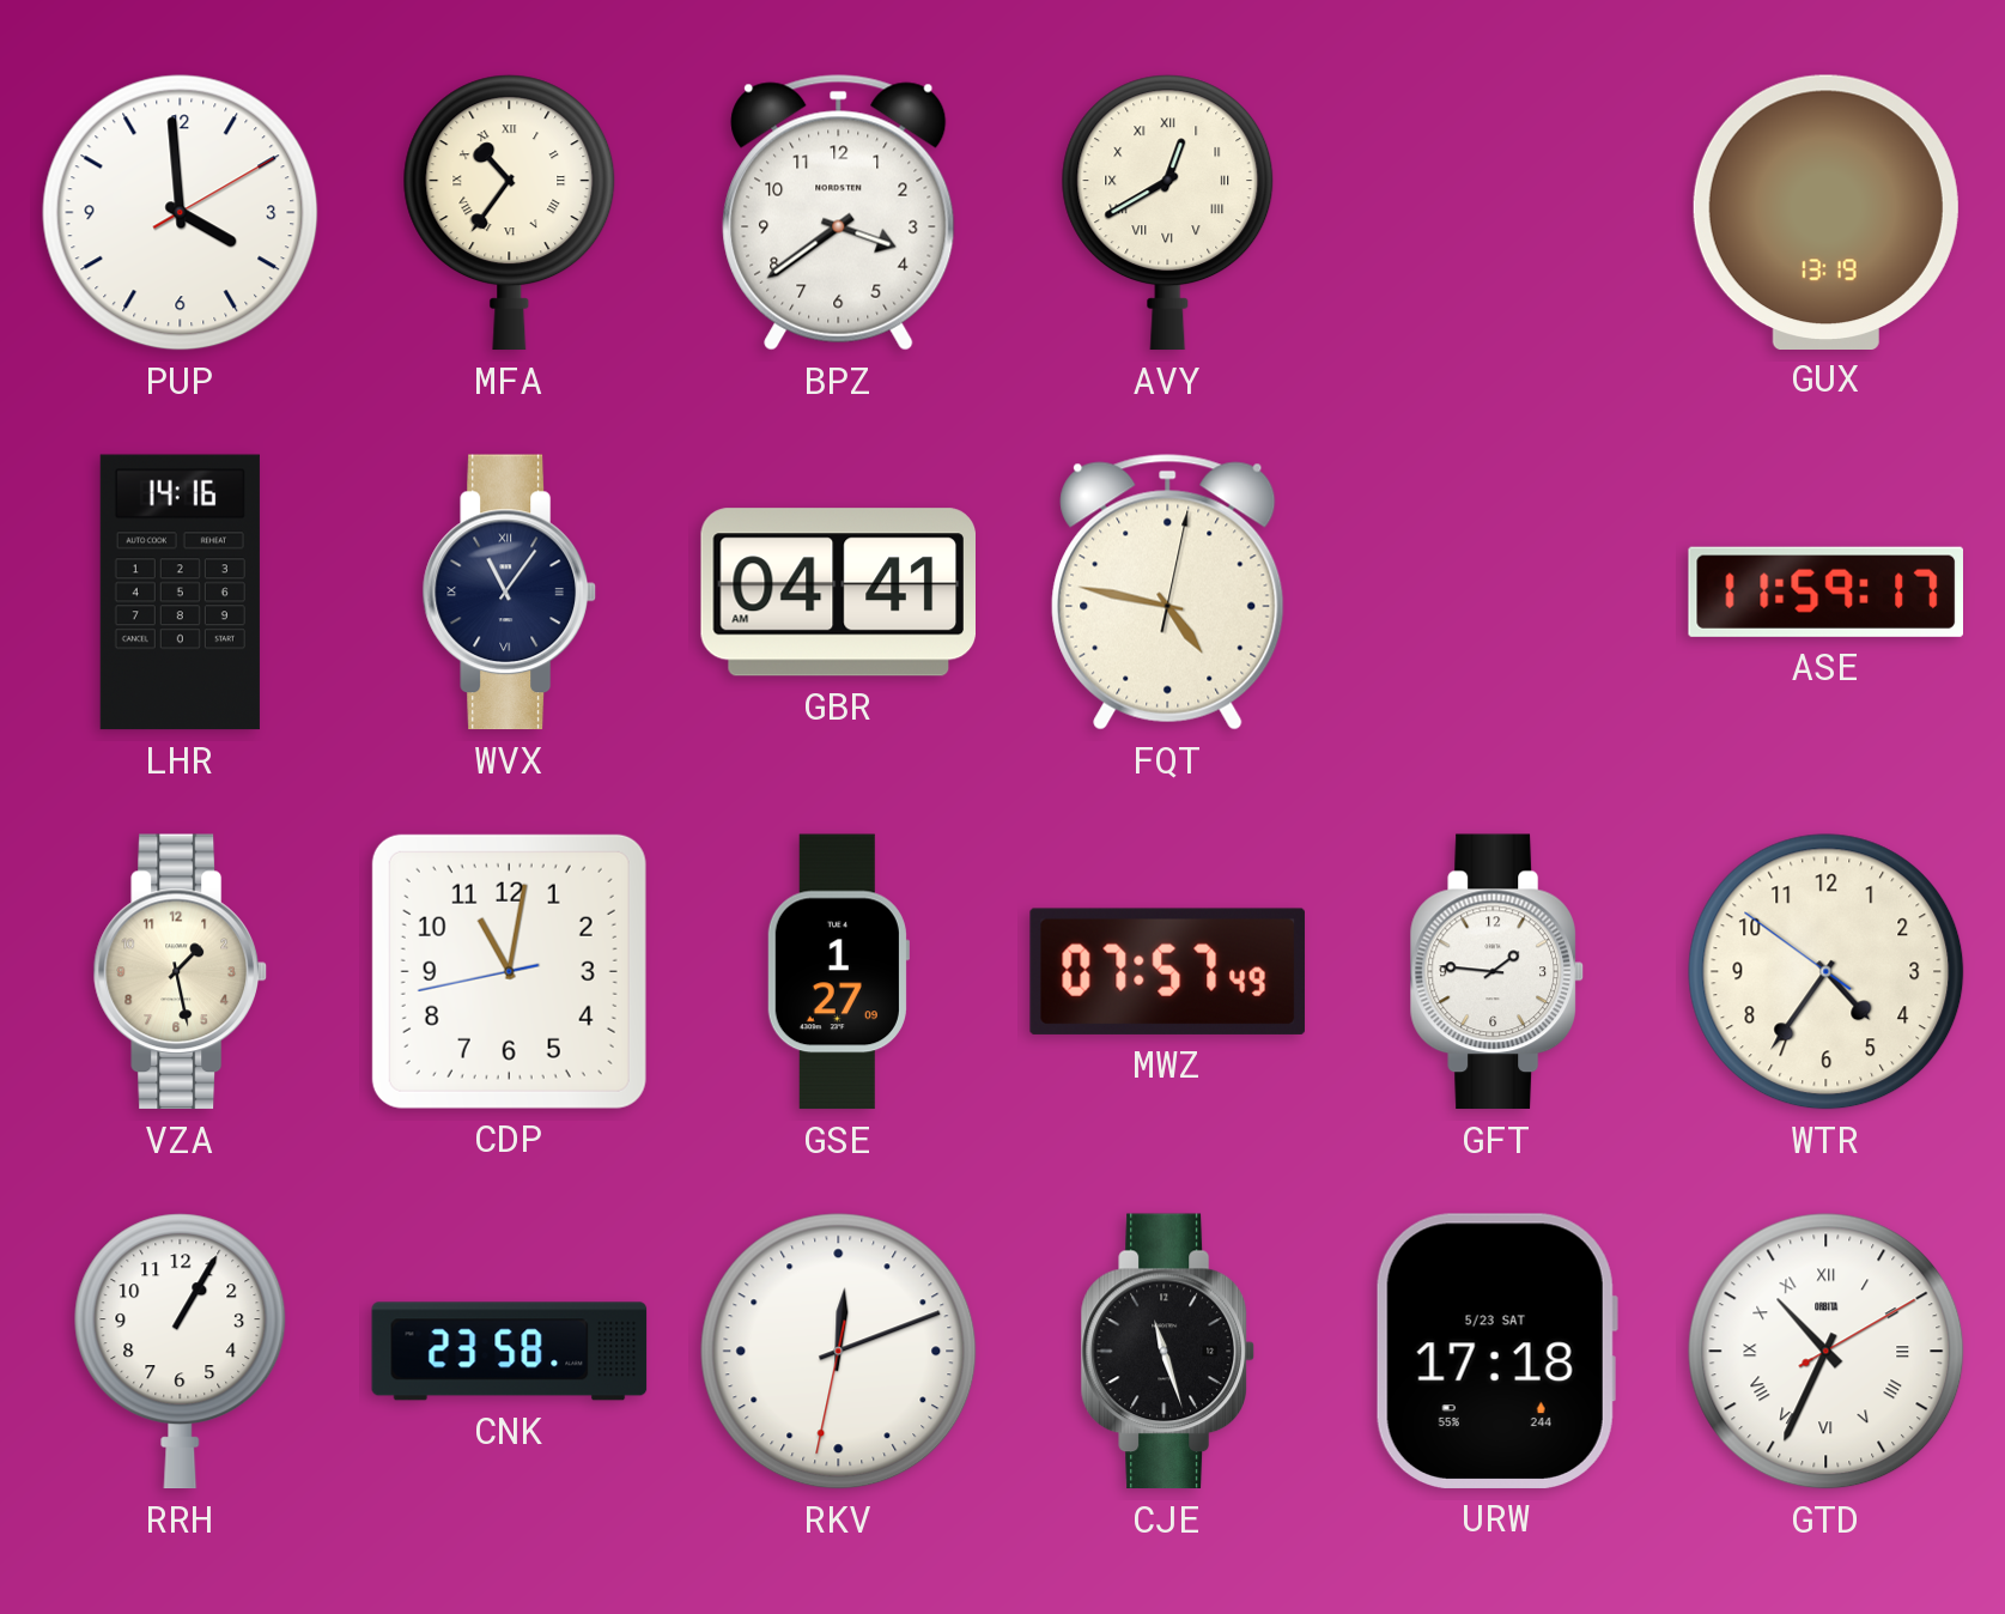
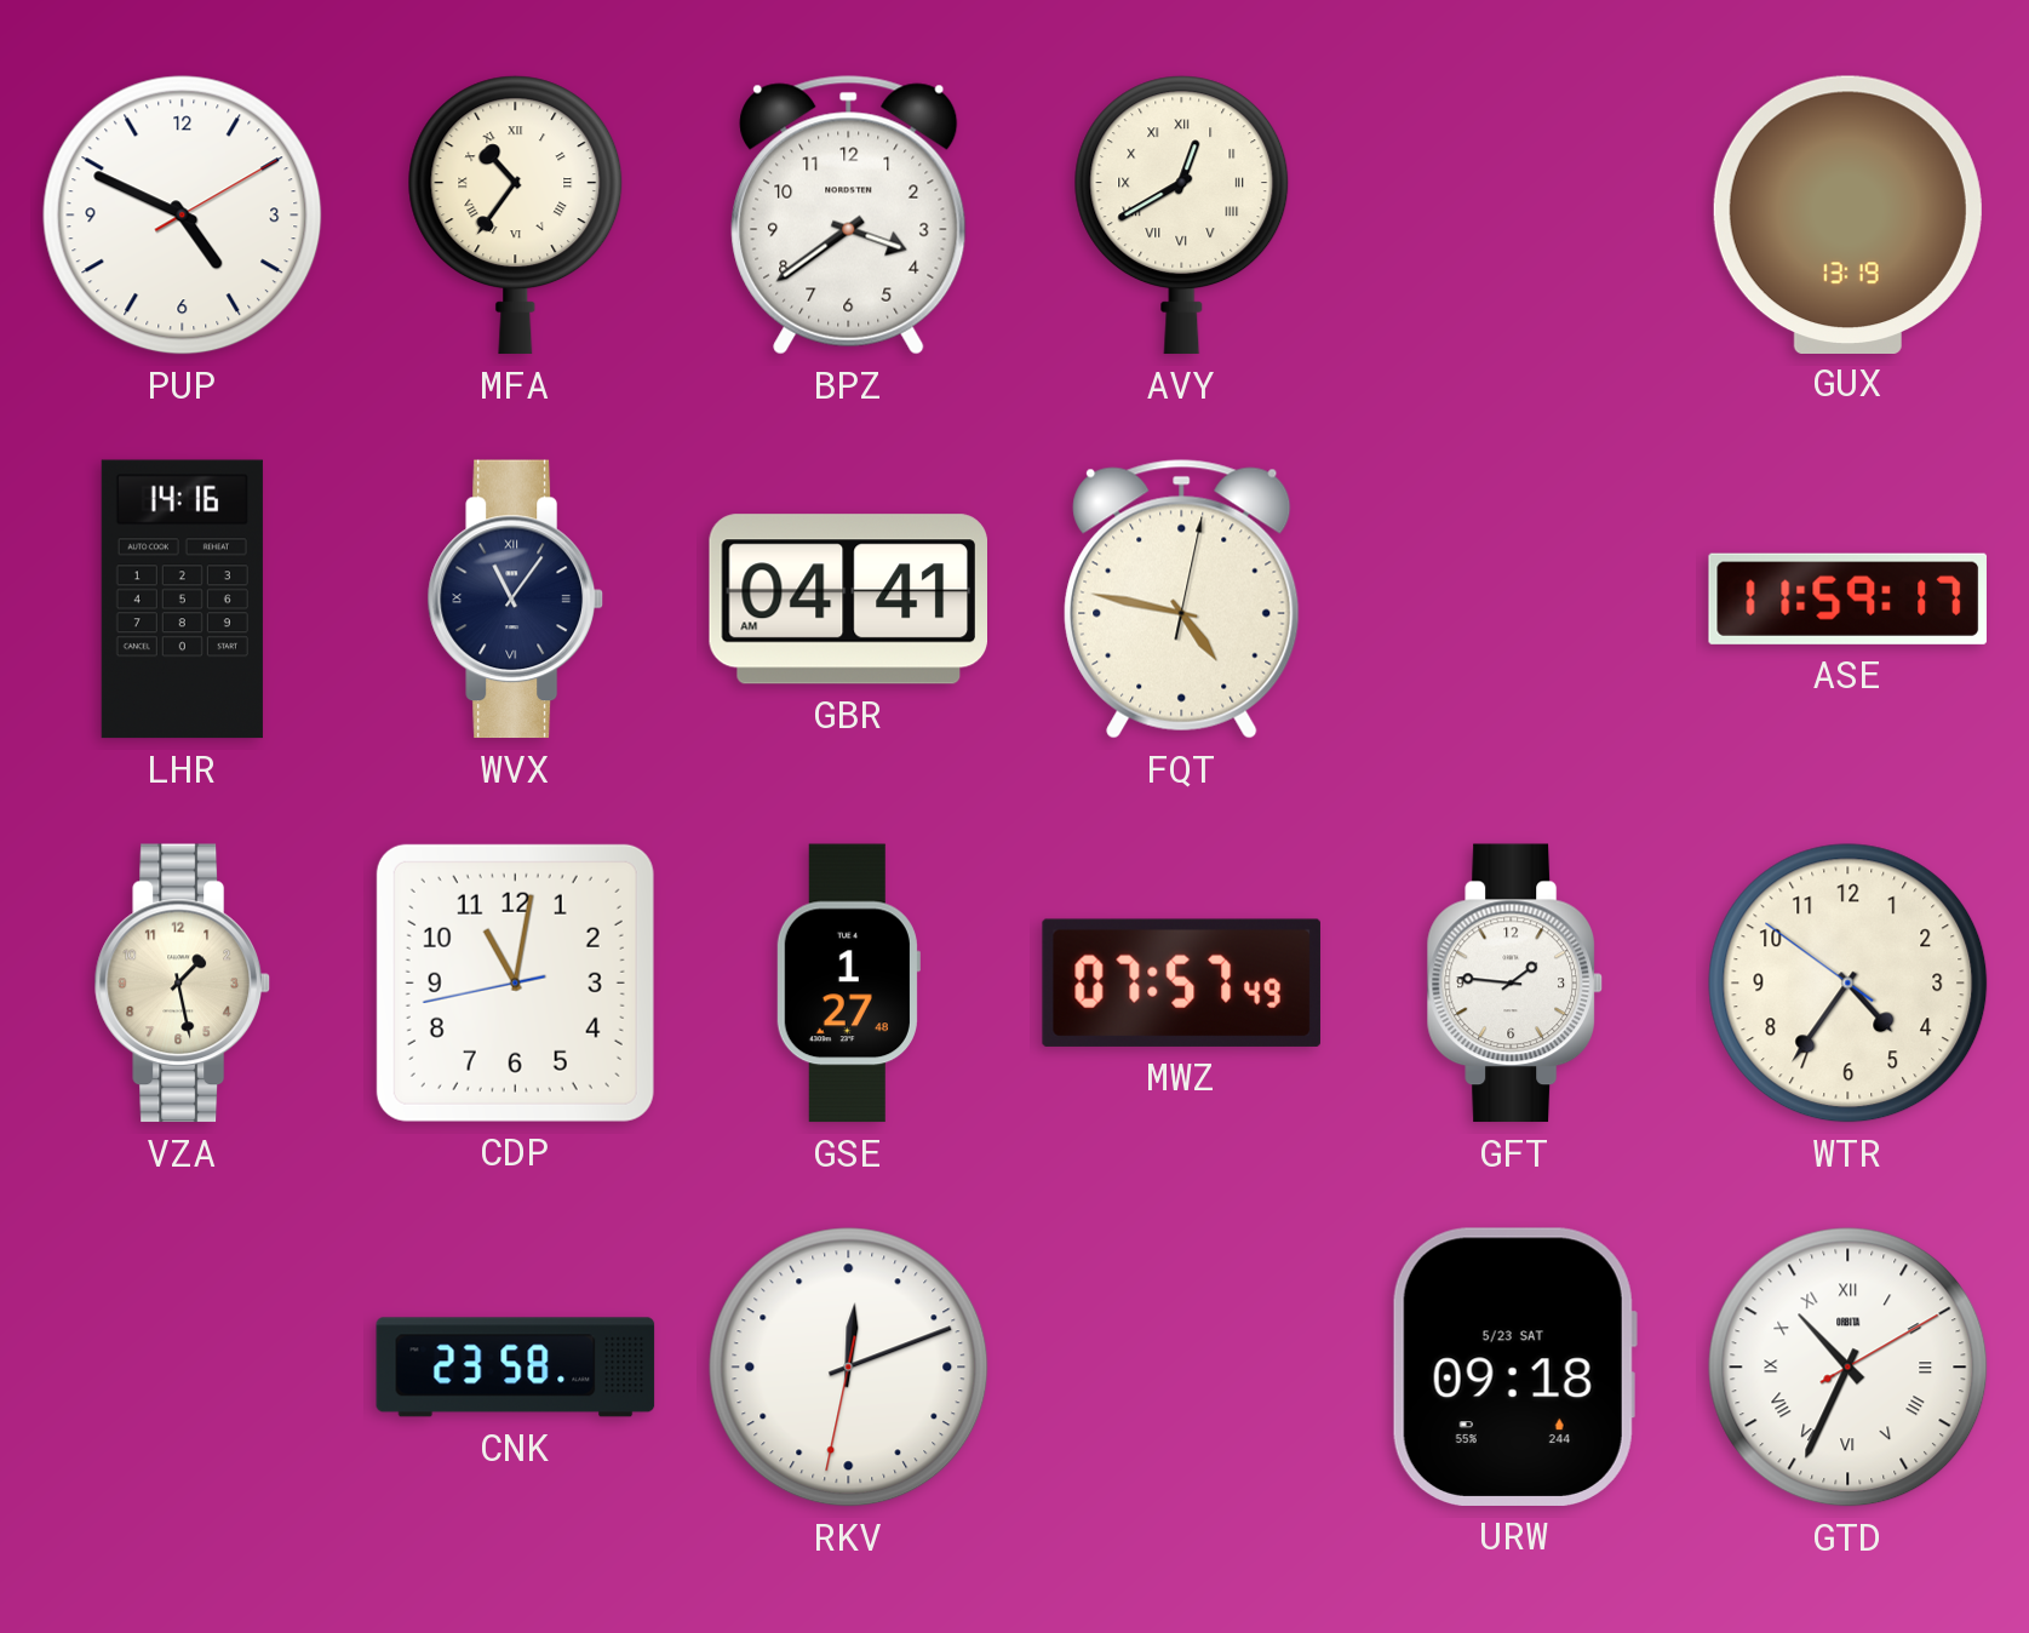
PUP: 3:59 -> 4:49
GSE: 1:27:09 -> 1:27:48
RRH: 1:05 -> none
CJE: 11:27 -> none
URW: 17:18 -> 09:18
